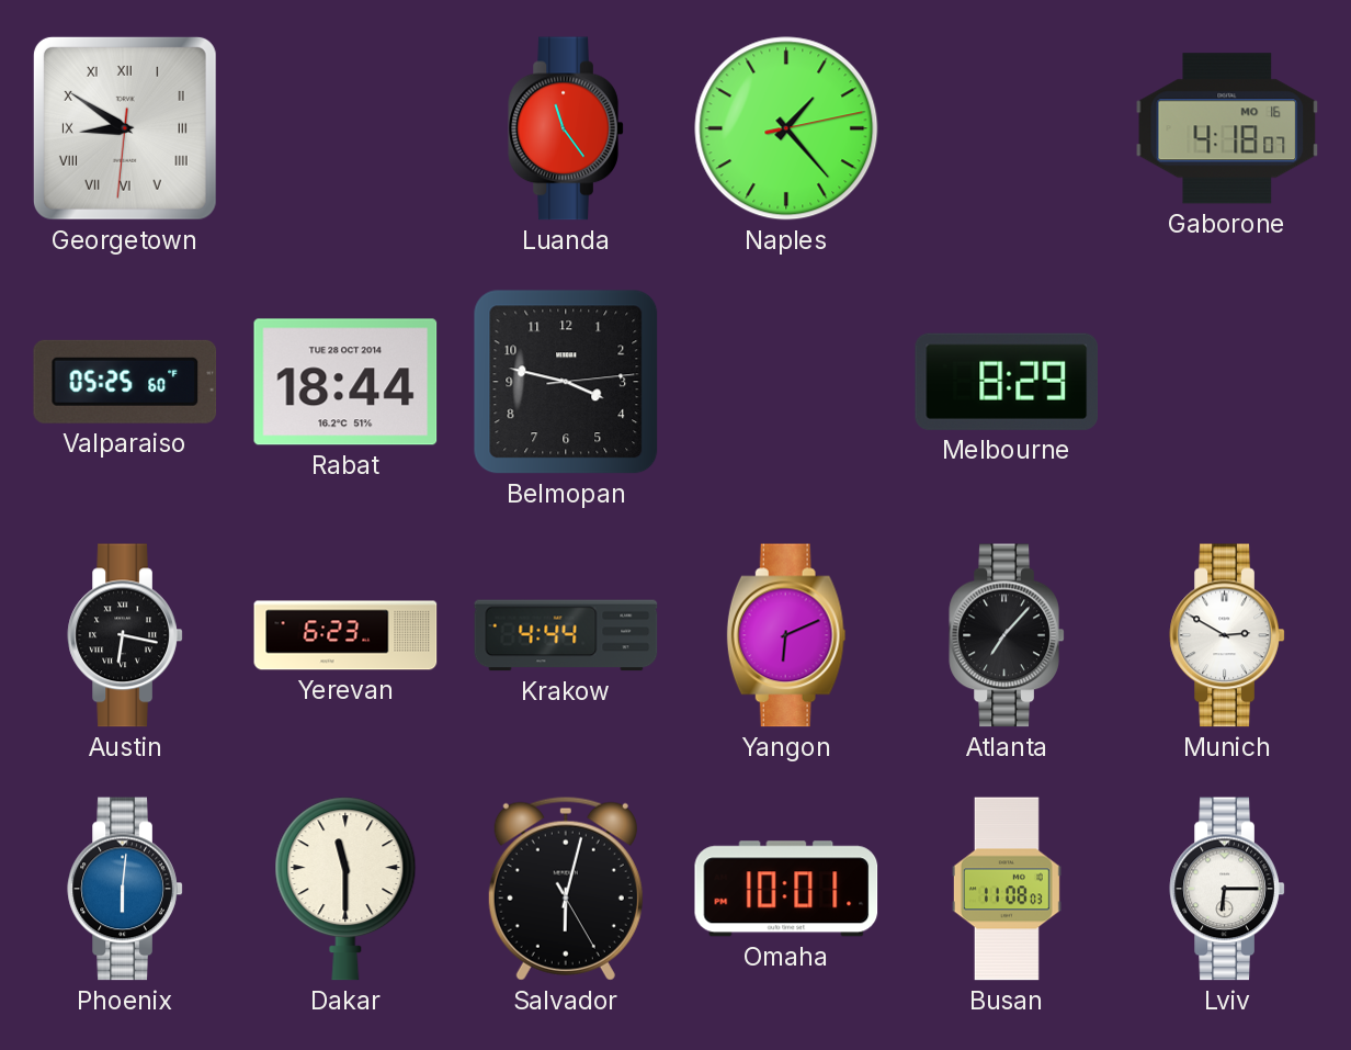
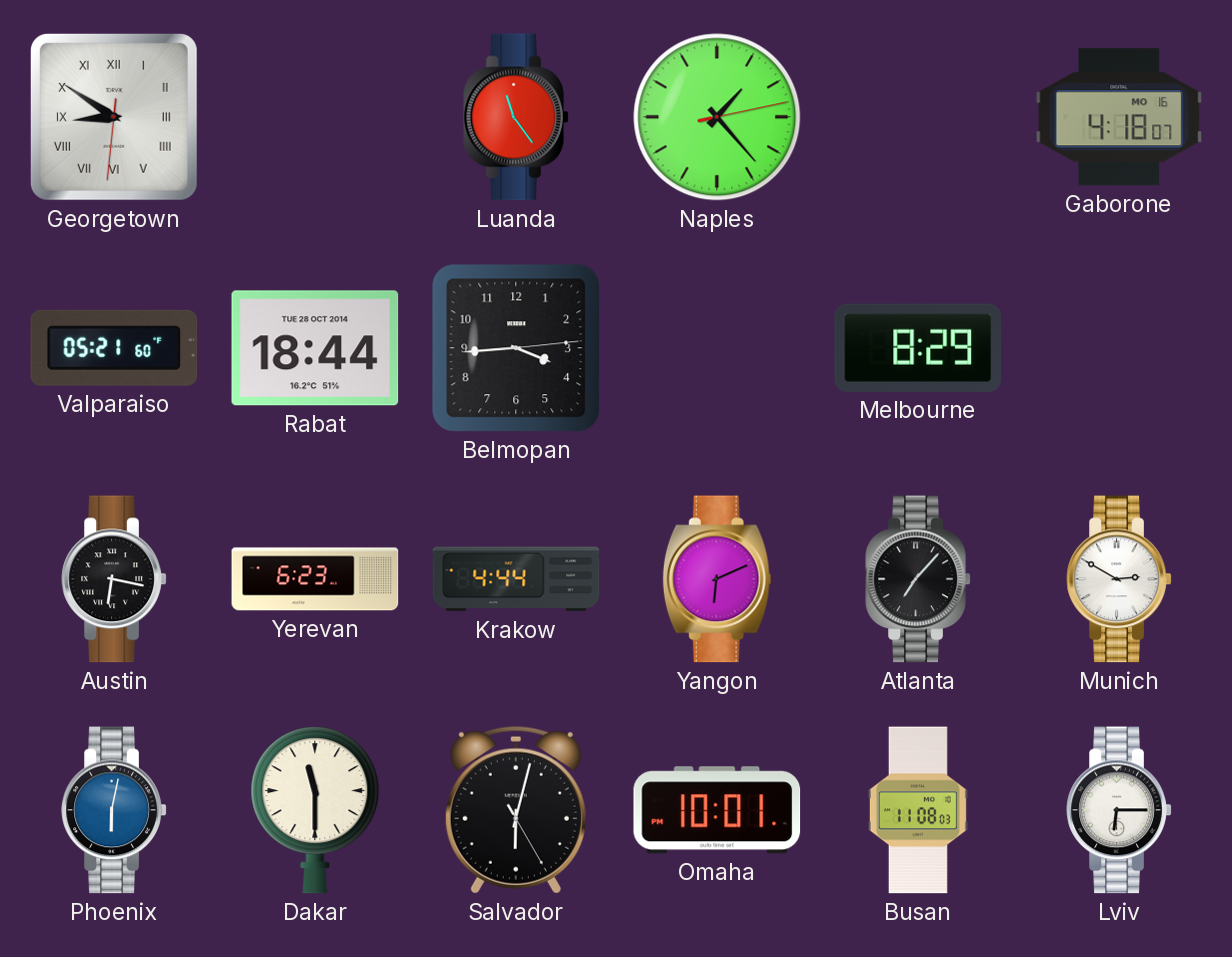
Valparaiso: 05:25 -> 05:21
Belmopan: 3:47 -> 3:44
Phoenix: 6:01 -> 6:02
